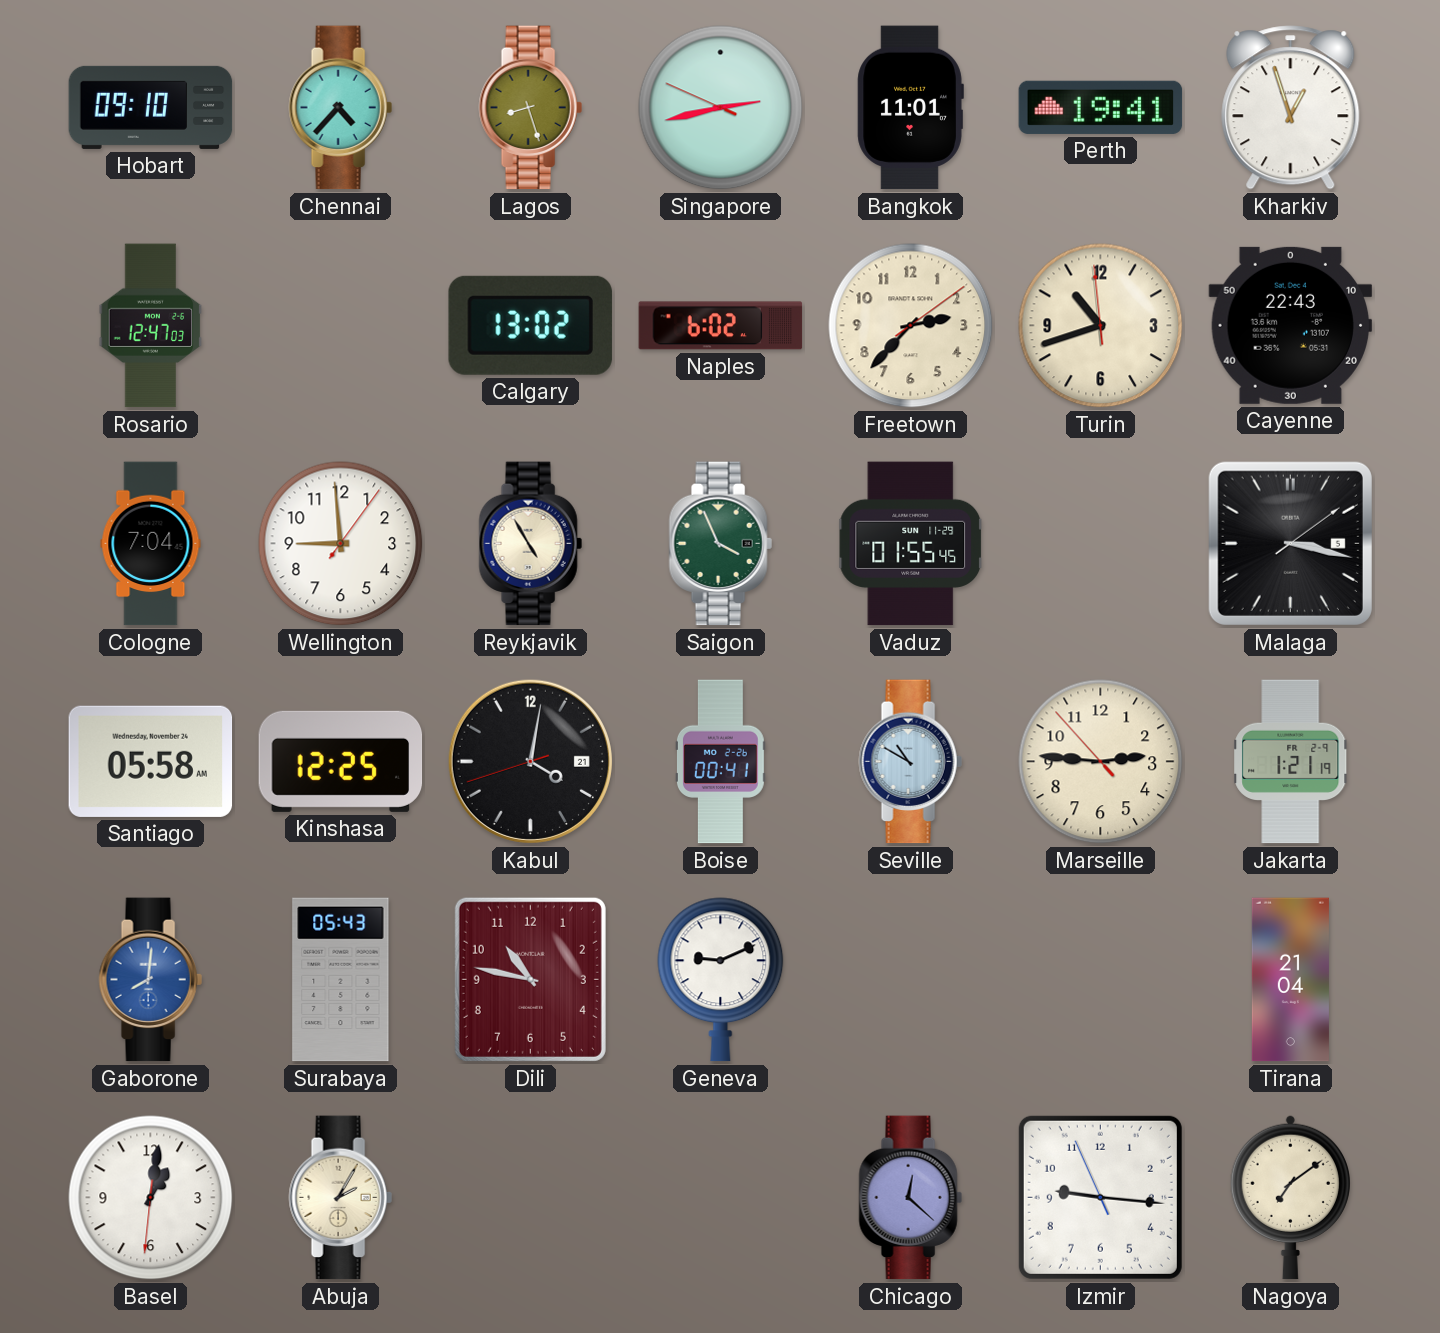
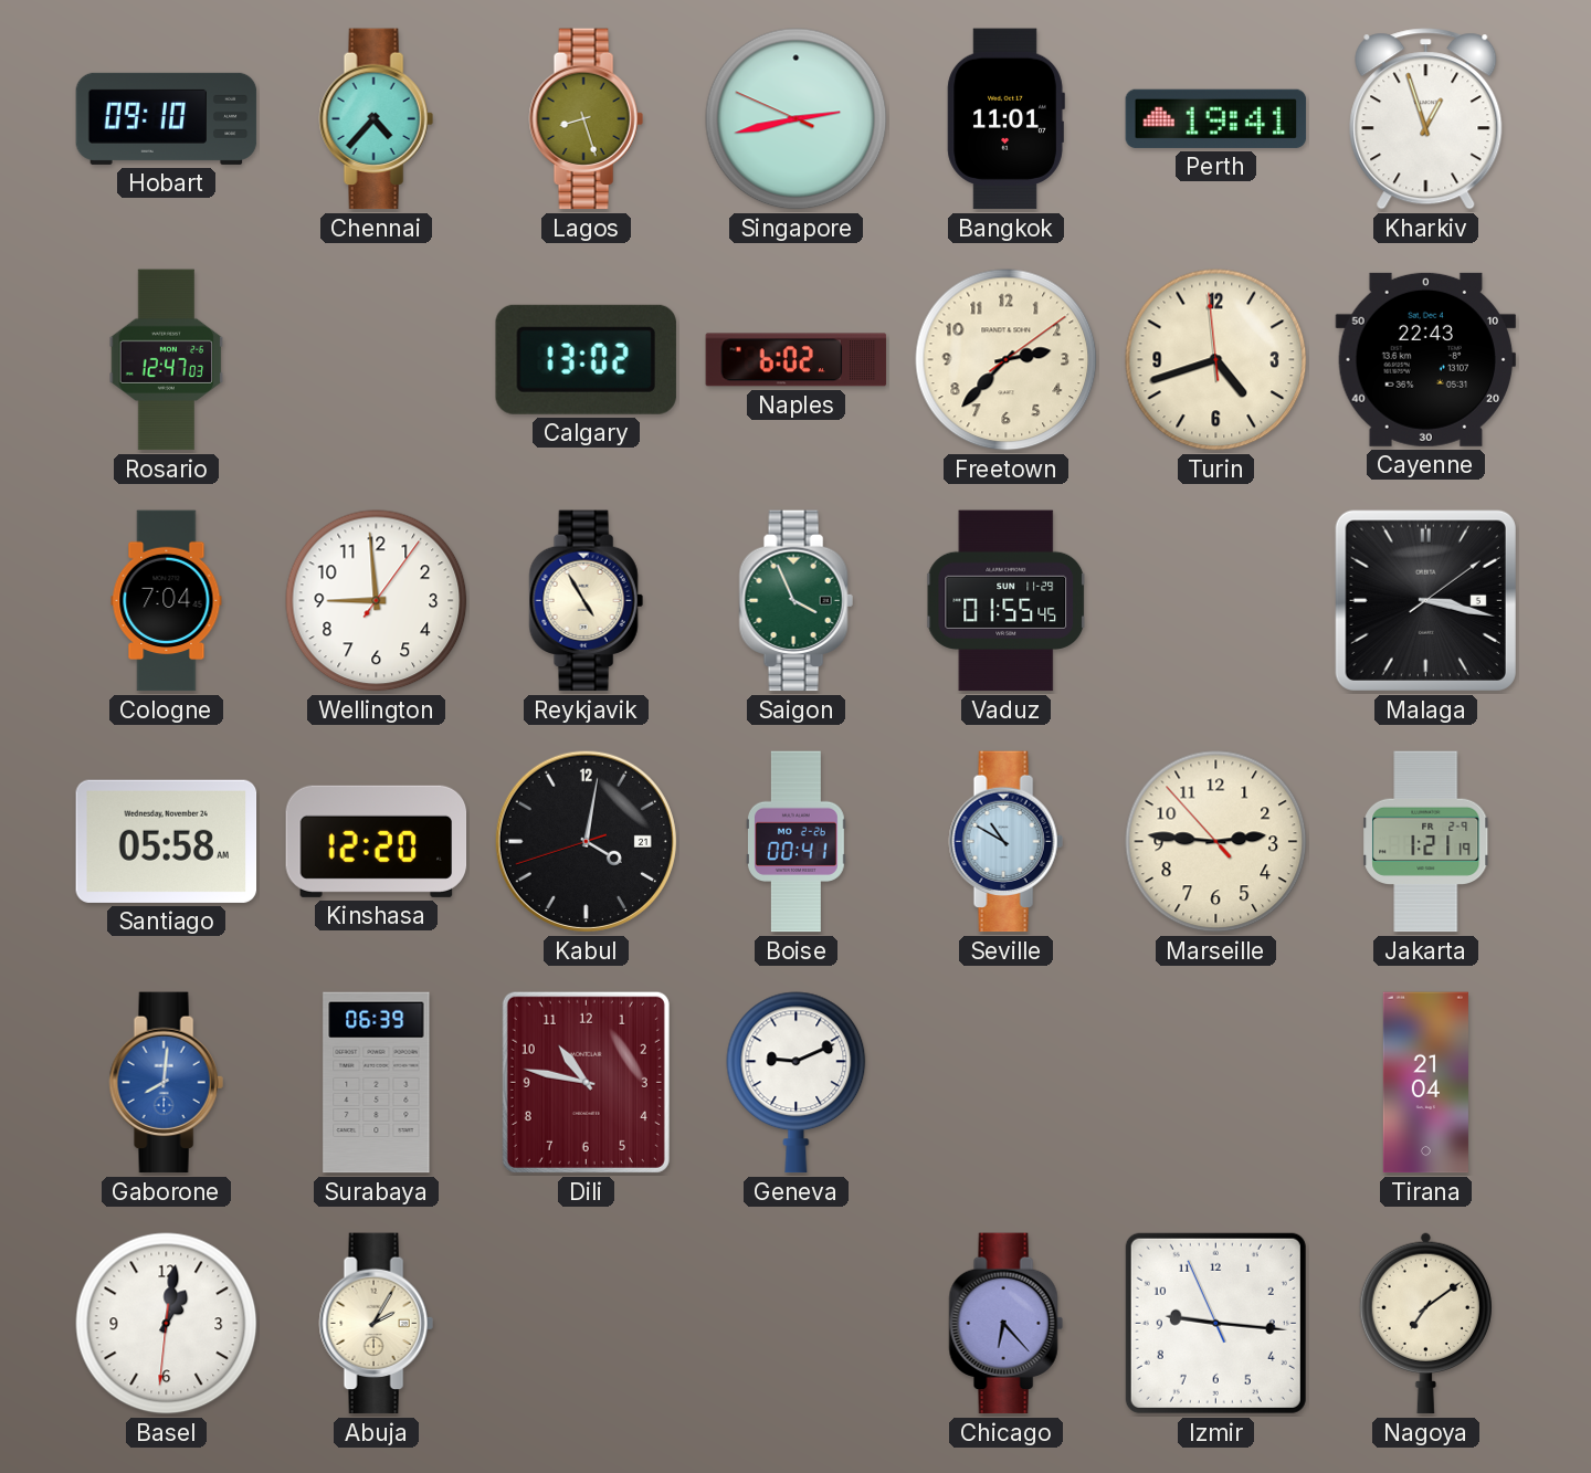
Turin: 10:41 -> 4:41
Kinshasa: 12:25 -> 12:20
Surabaya: 05:43 -> 06:39
Chicago: 12:22 -> 6:23
